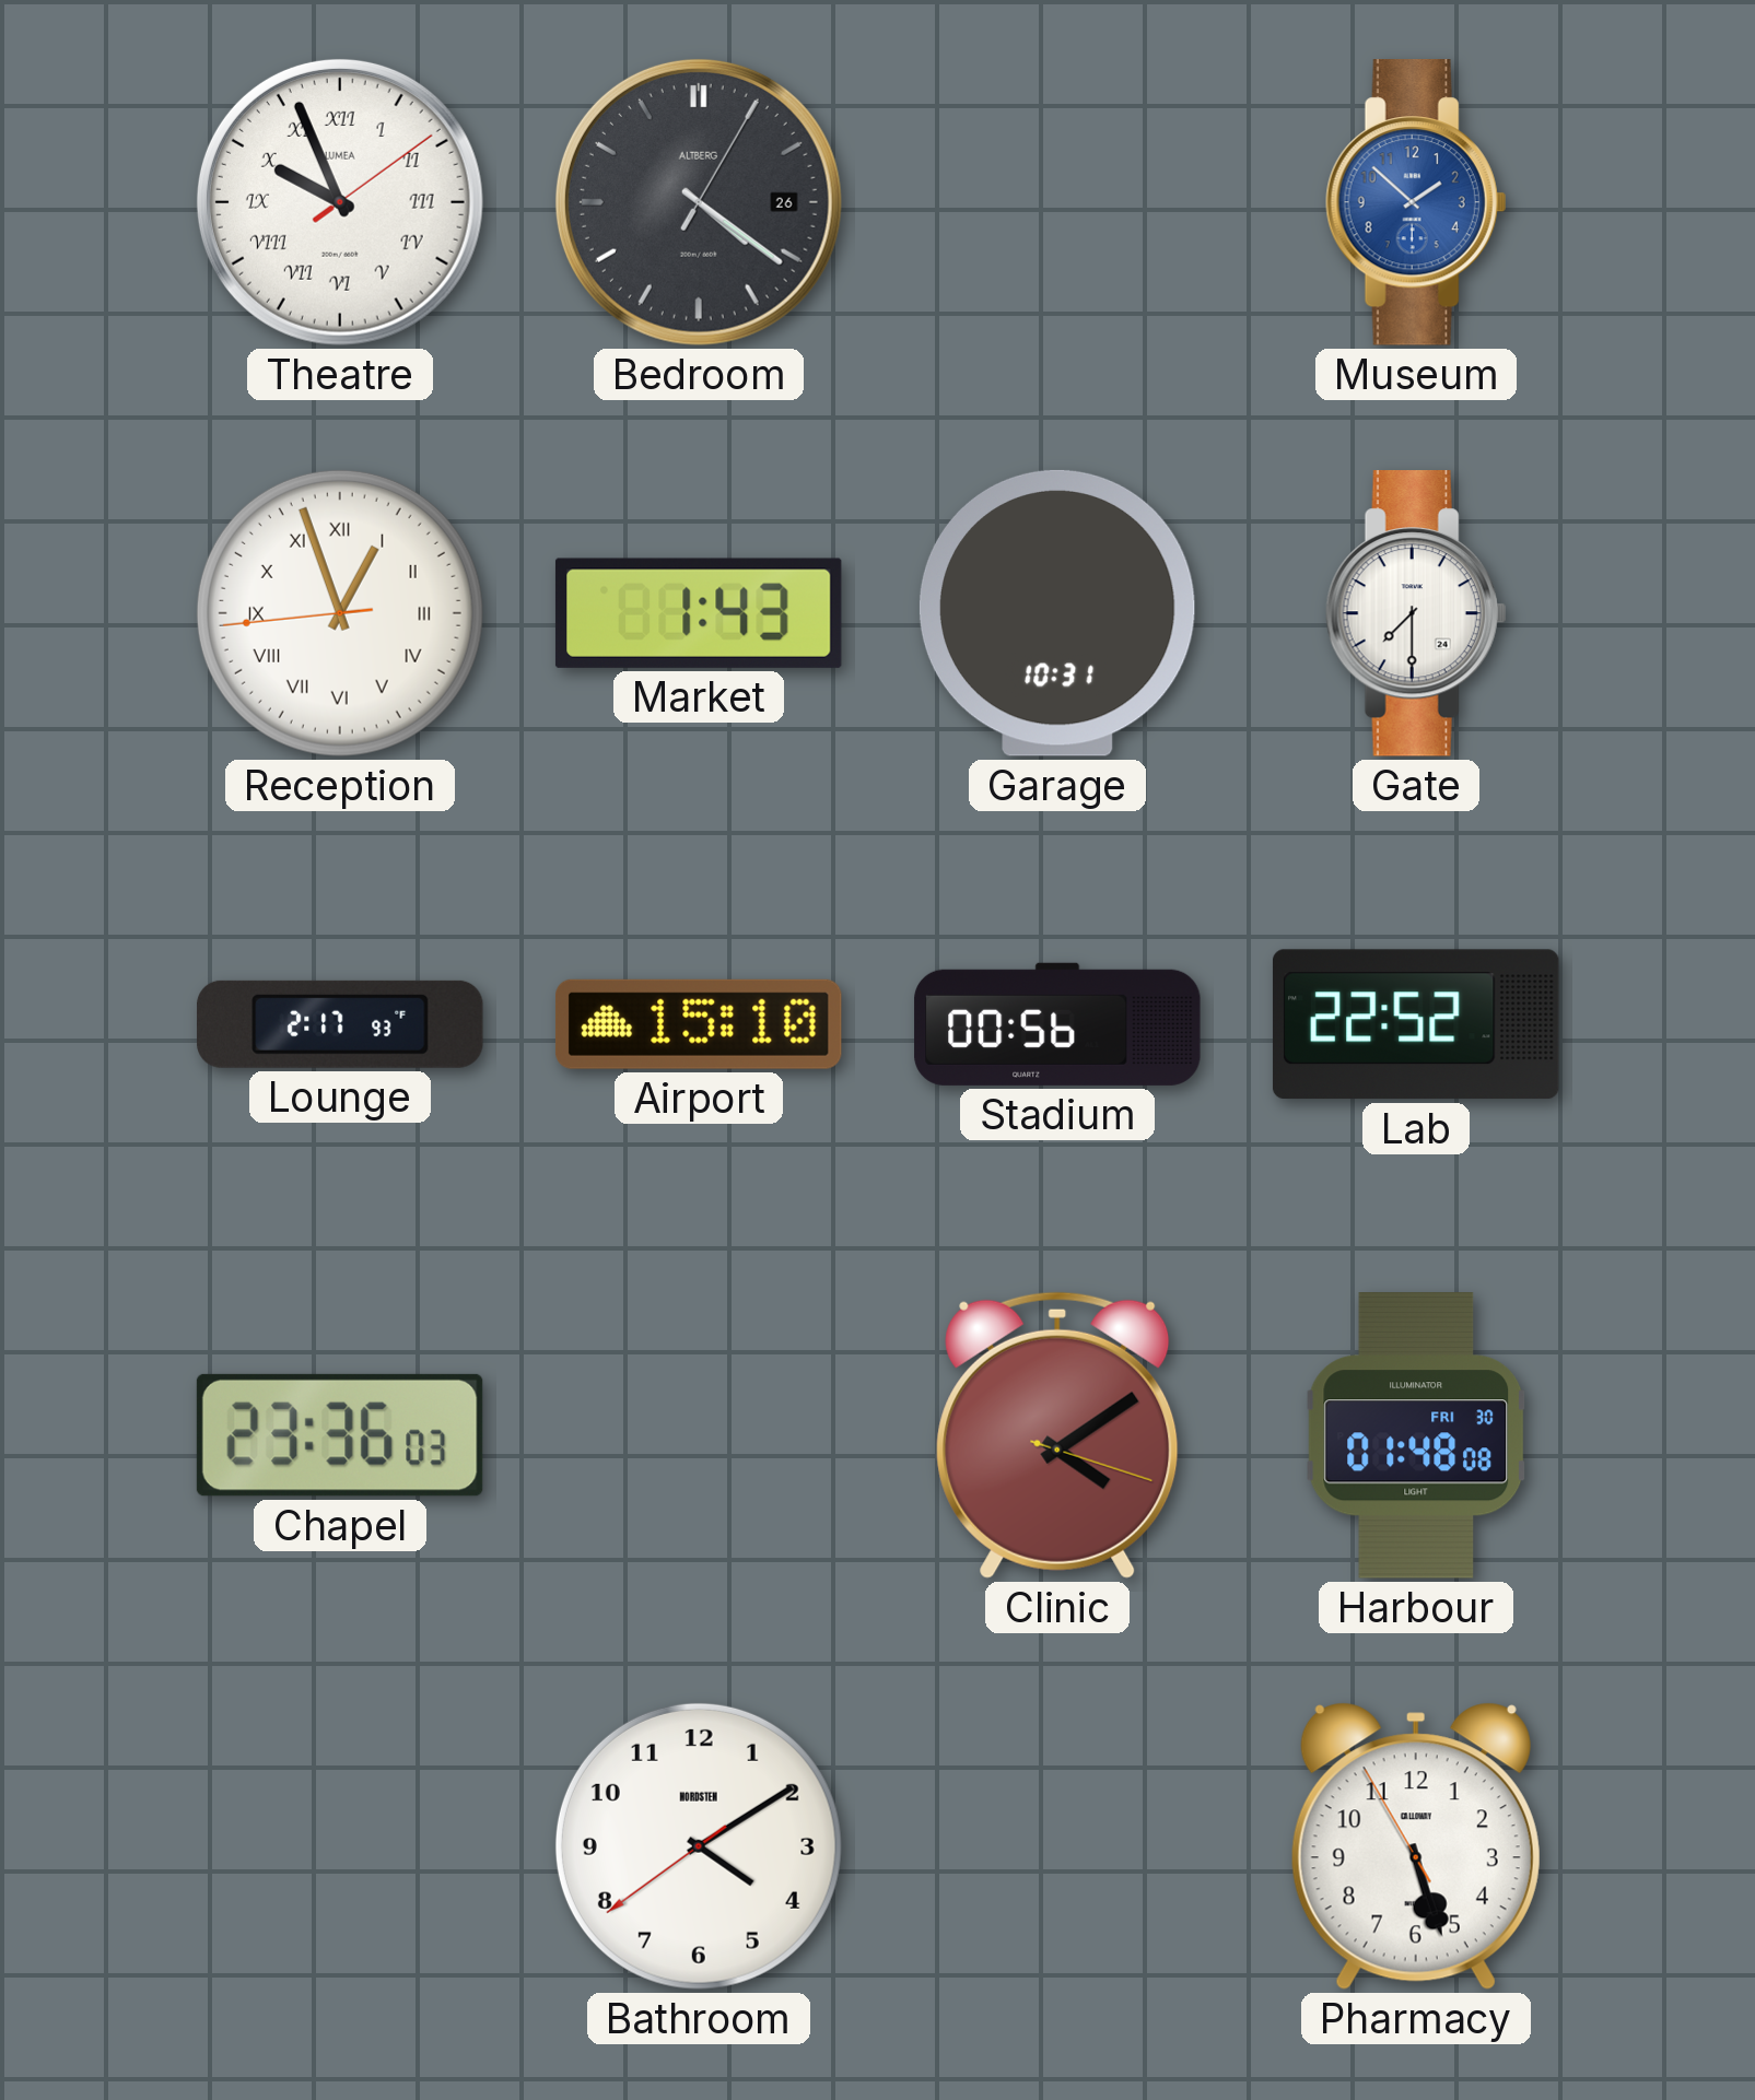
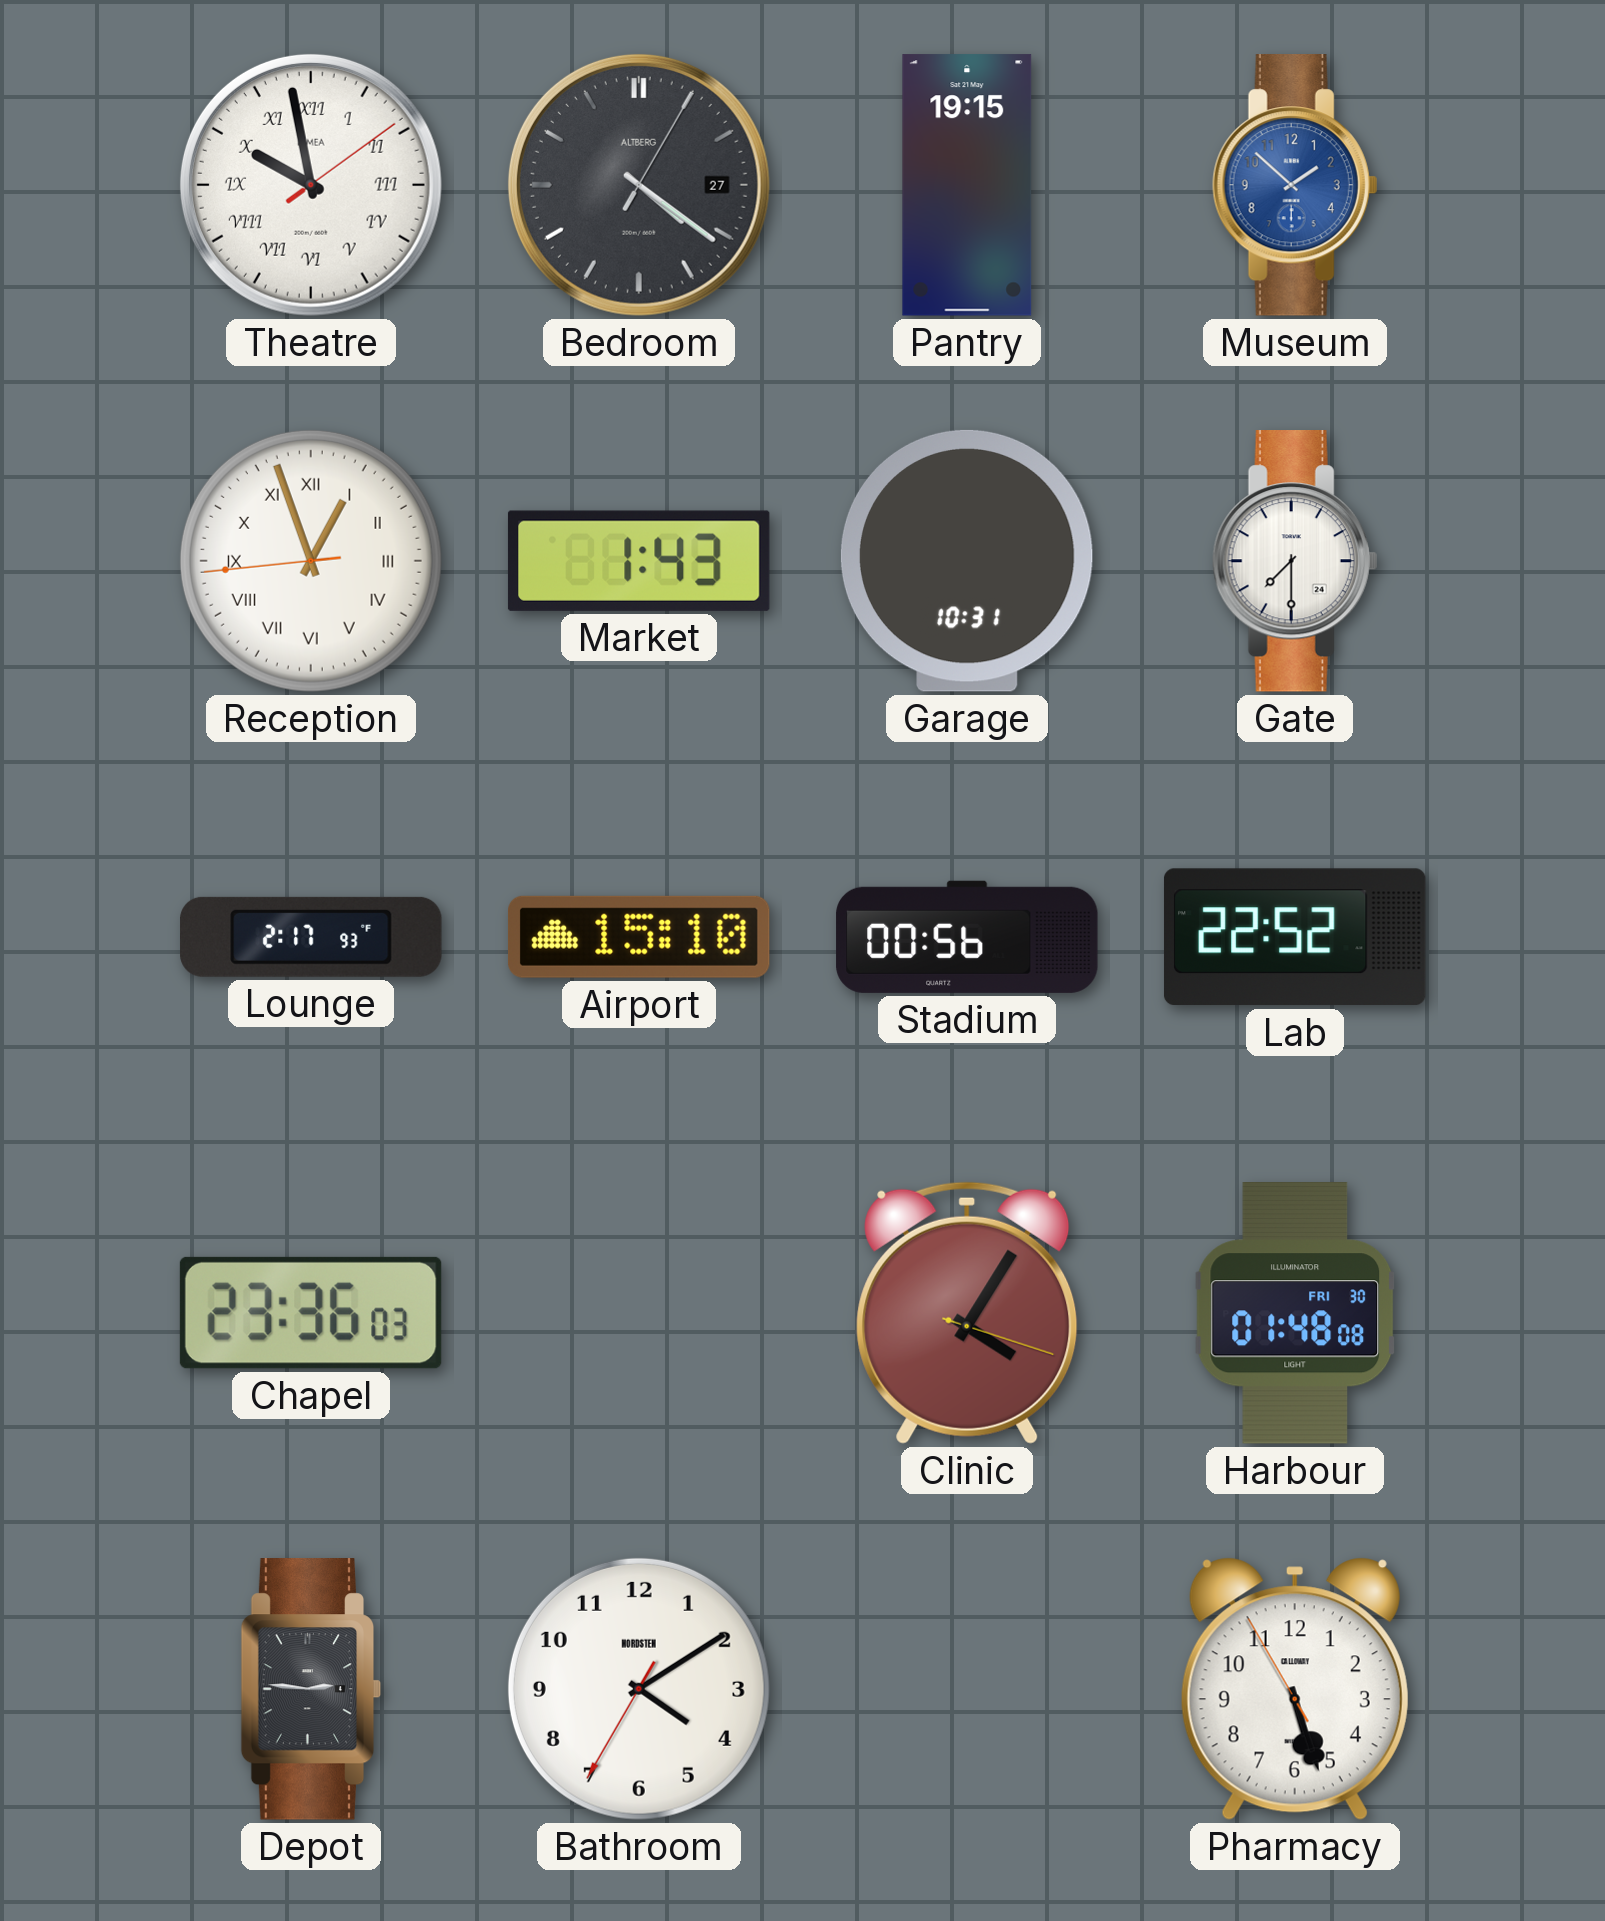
Theatre: 9:56 -> 9:58
Bedroom date: 26 -> 27
Pantry: none -> 19:15
Clinic: 4:09 -> 4:05
Depot: none -> 2:46
Bathroom: 4:09:39 -> 4:09:35
